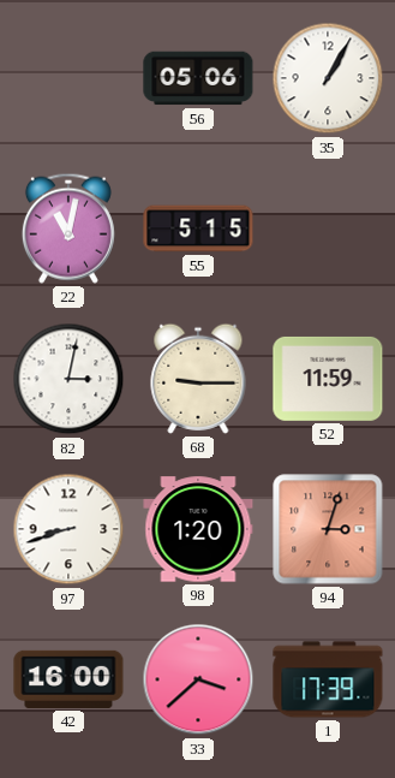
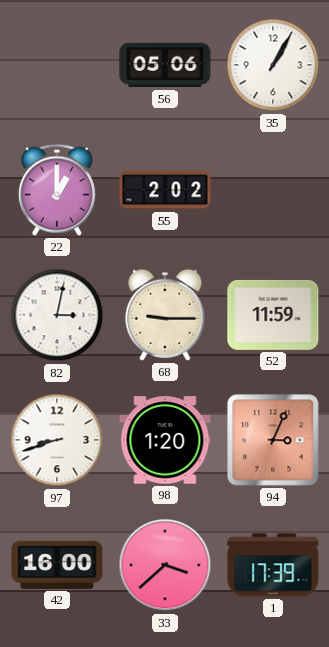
22: 11:02 -> 1:00
55: 5:15 -> 2:02
94: 3:03 -> 3:04
